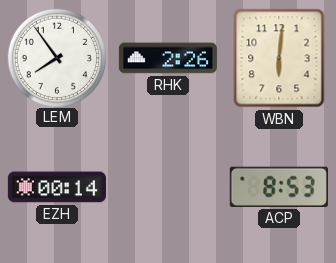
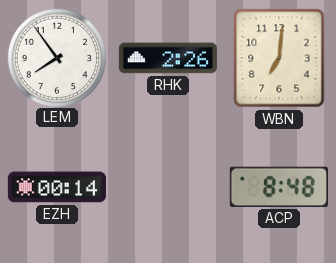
WBN: 6:01 -> 7:01
ACP: 8:53 -> 8:48
